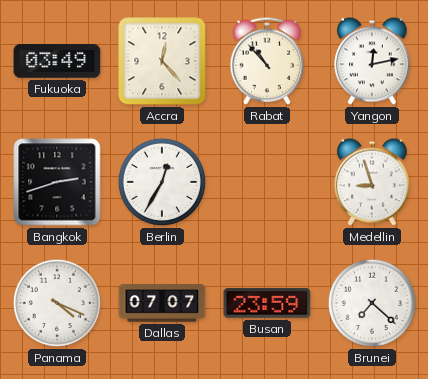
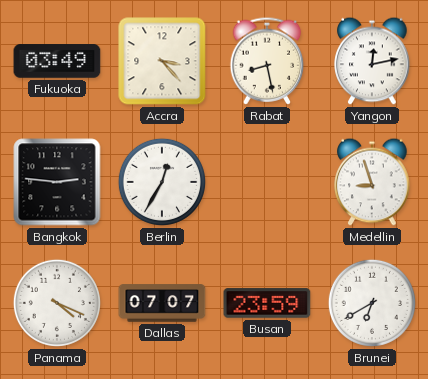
Accra: 12:23 -> 3:23
Rabat: 10:53 -> 8:28
Bangkok: 2:42 -> 2:46
Brunei: 7:22 -> 6:40
